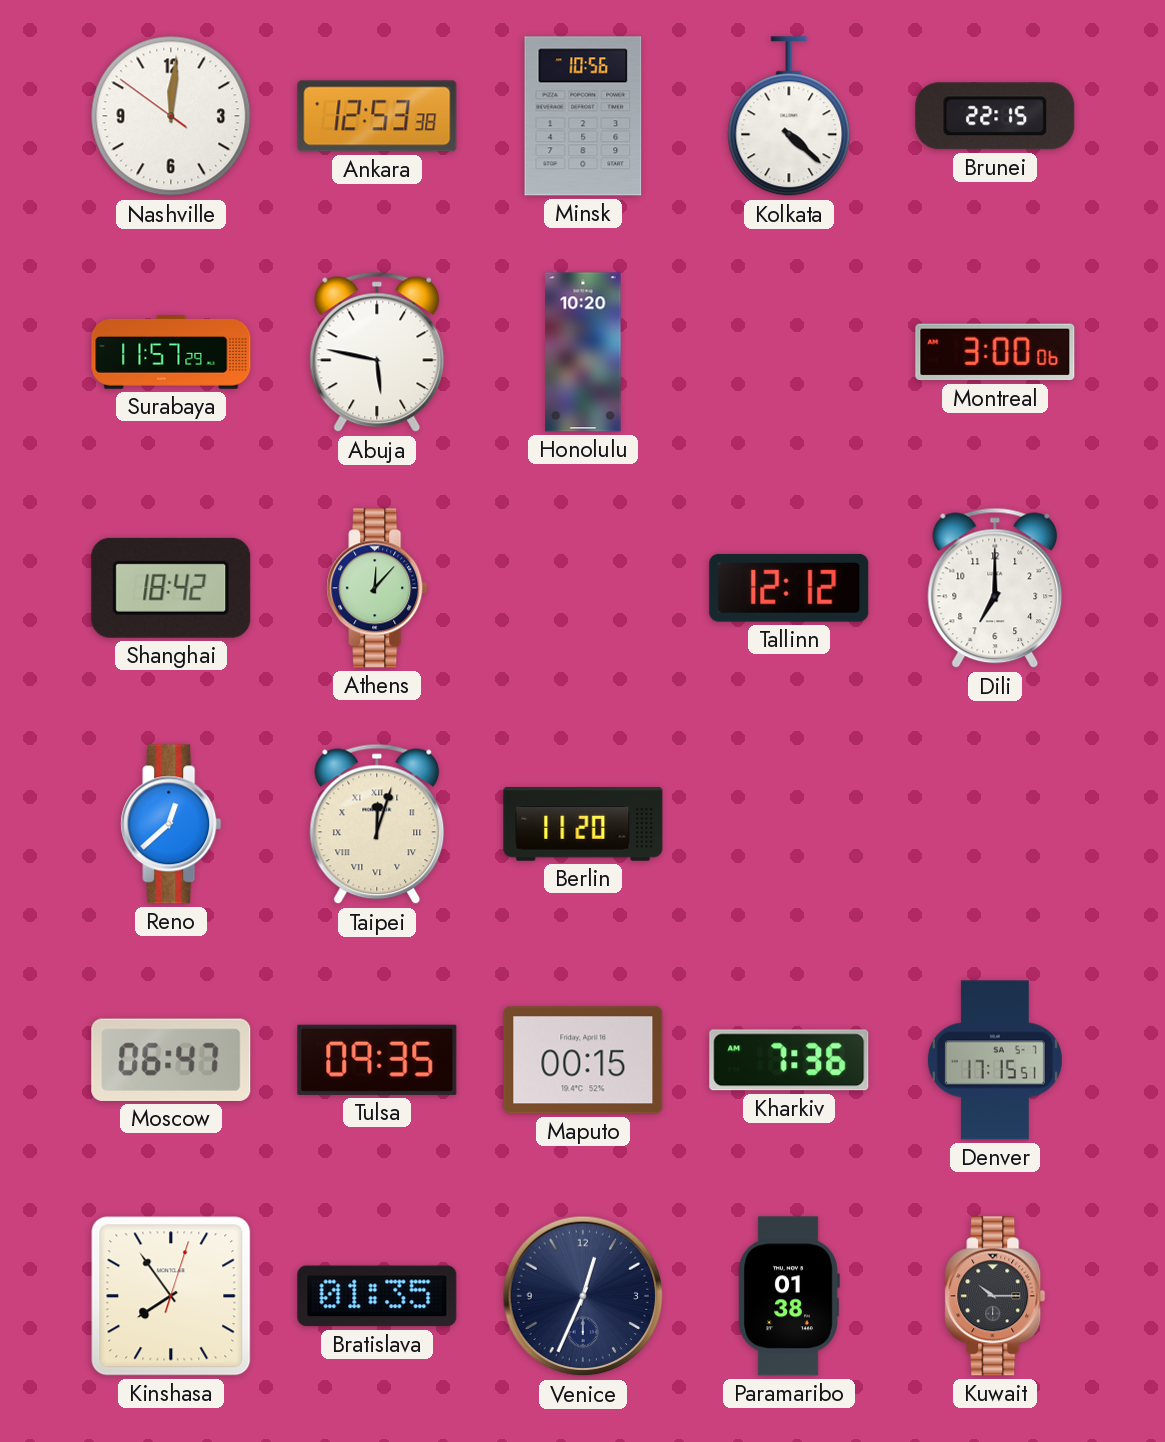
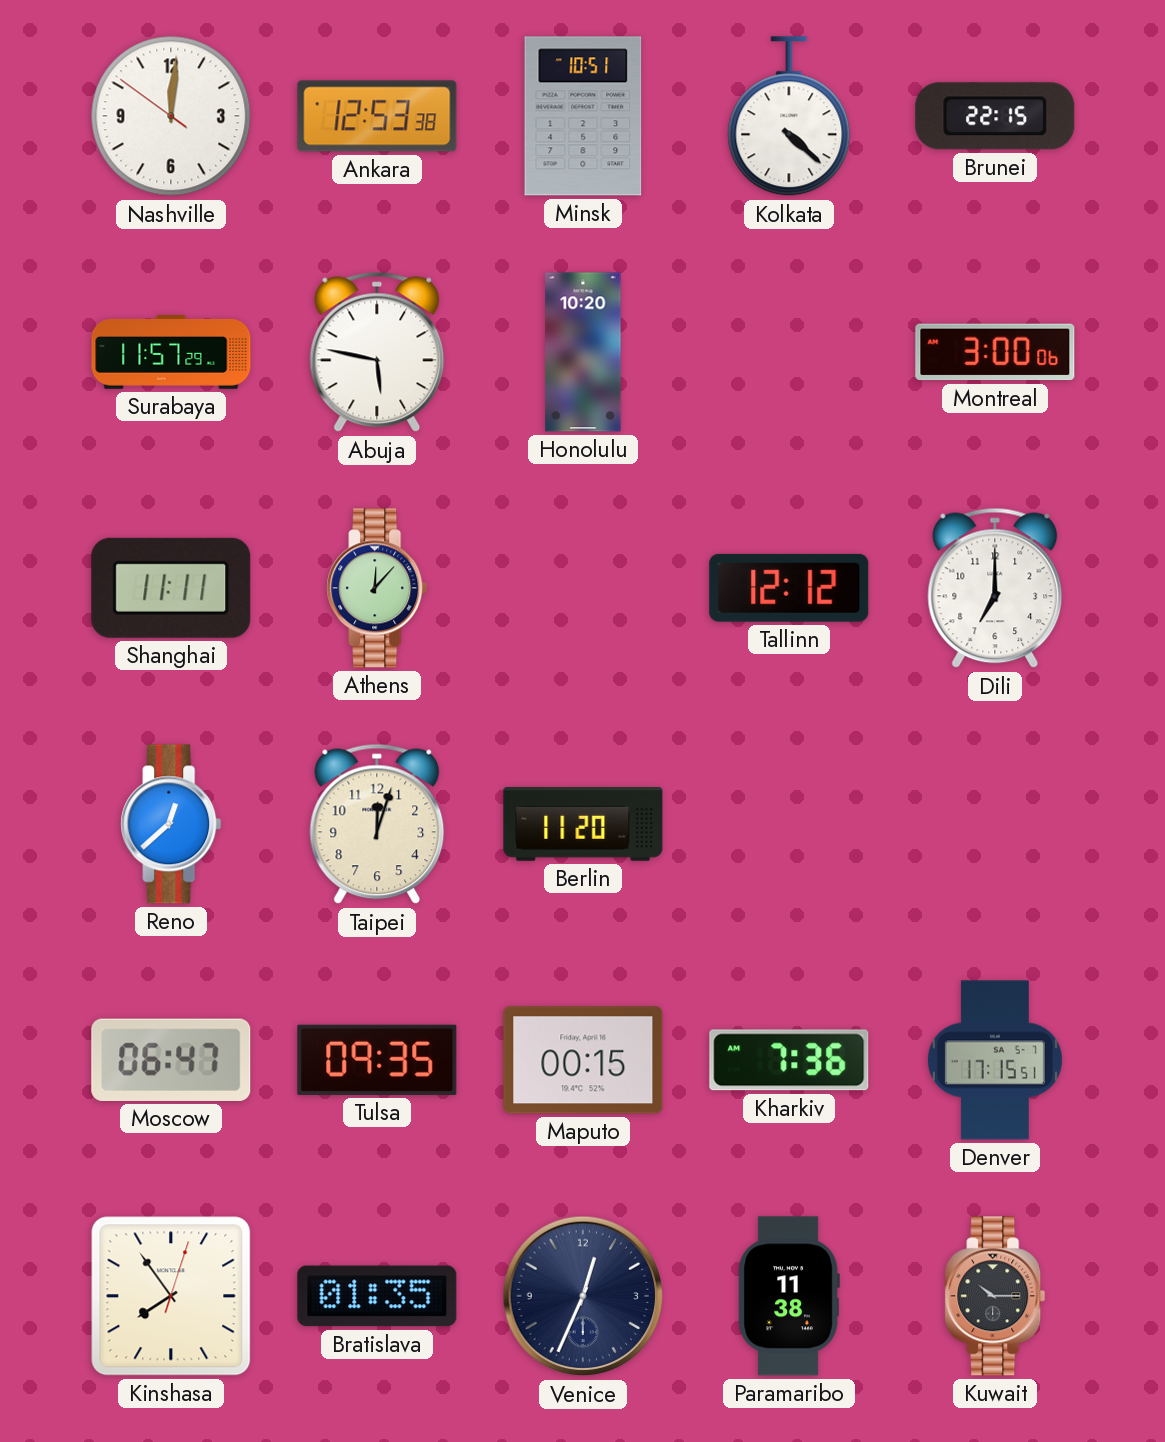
Minsk: 10:56 -> 10:51
Shanghai: 18:42 -> 11:11
Taipei numerals: Roman -> Arabic
Paramaribo: 01:38 -> 11:38
